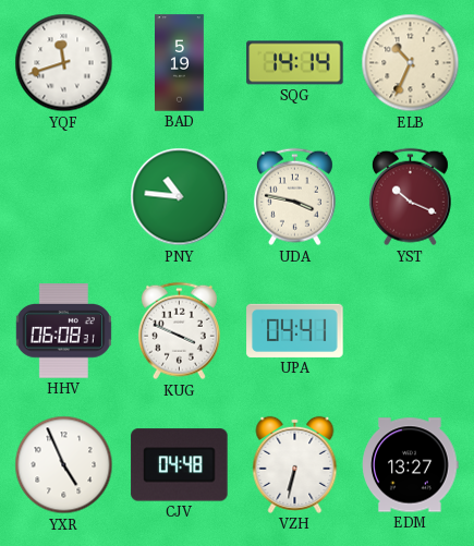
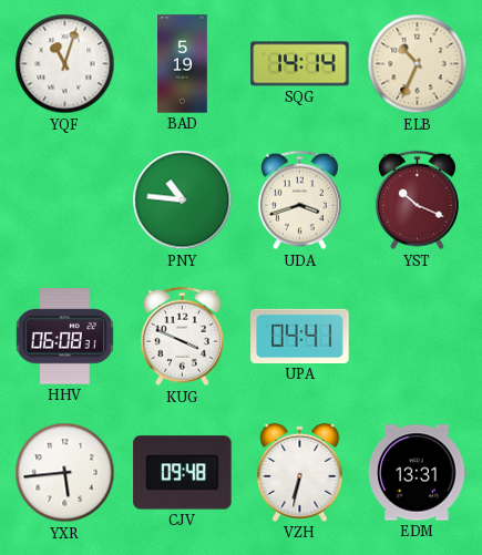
YQF: 11:42 -> 11:03
UDA: 3:47 -> 3:42
YXR: 4:56 -> 5:44
CJV: 04:48 -> 09:48
EDM: 13:27 -> 13:31
